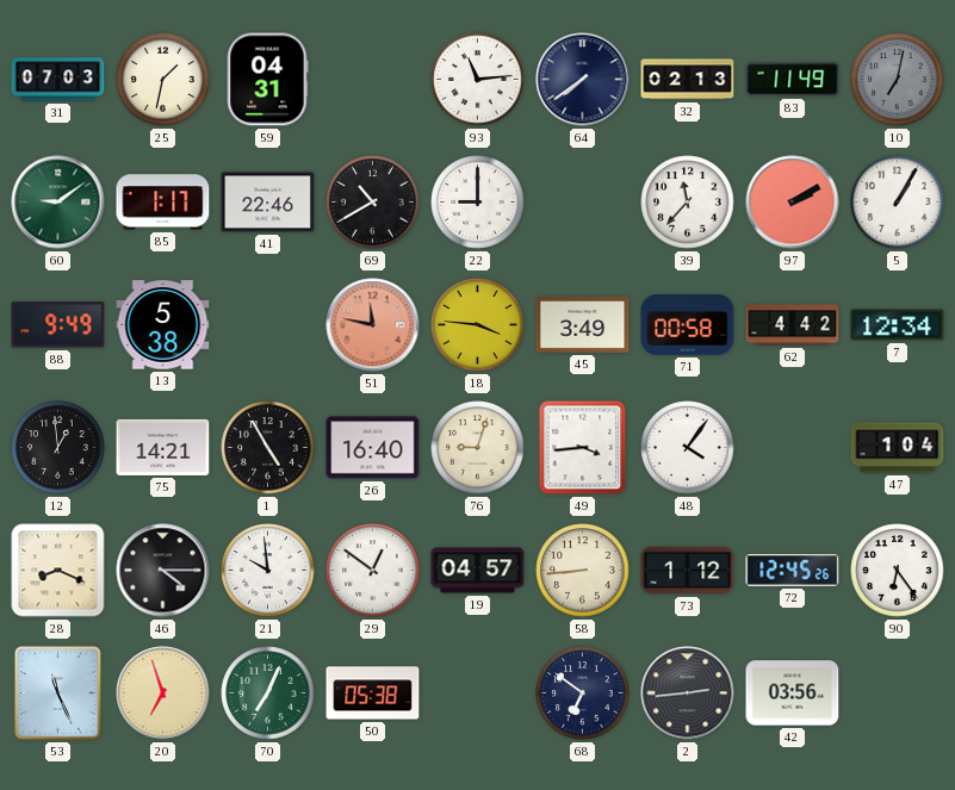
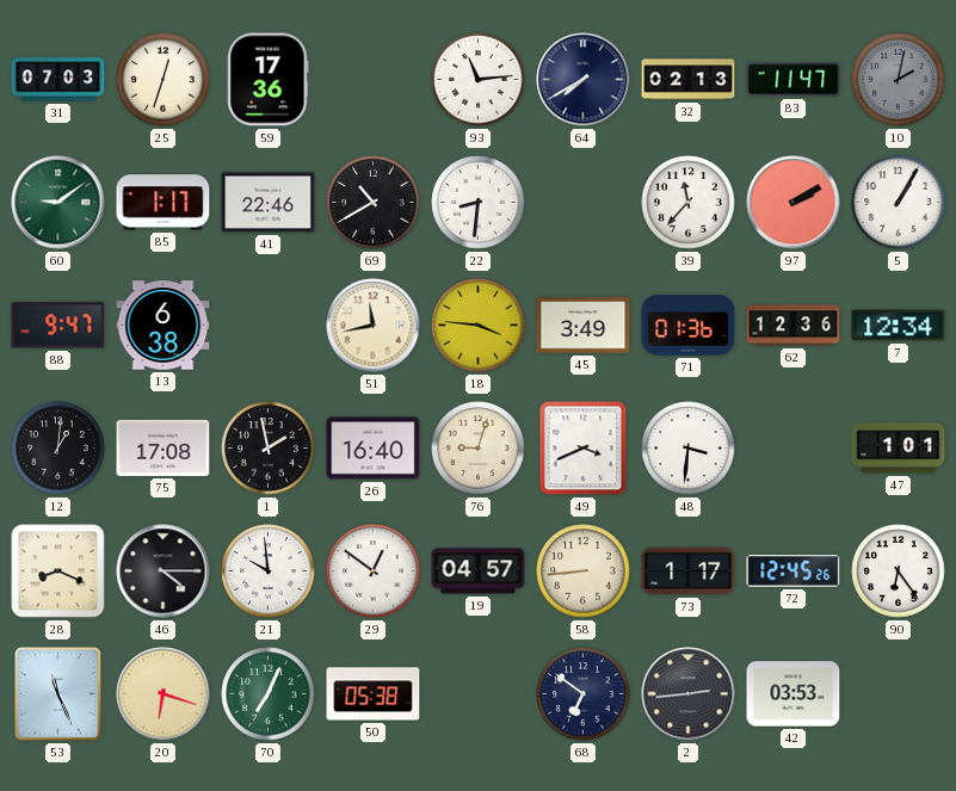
25: 1:32 -> 12:33
59: 04:31 -> 17:36
64: 7:39 -> 7:40
83: 11:49 -> 11:47
10: 7:02 -> 2:02
22: 9:00 -> 8:31
88: 9:49 -> 9:47
13: 5:38 -> 6:38
51: 11:47 -> 11:43
51 dial: salmon -> cream
71: 00:58 -> 01:36
62: 4:42 -> 12:36
12: 12:59 -> 1:01
75: 14:21 -> 17:08
1: 4:55 -> 1:58
49: 3:44 -> 3:41
48: 4:06 -> 3:31
47: 1:04 -> 1:01
73: 1:12 -> 1:17
20: 6:57 -> 6:18
42: 03:56 -> 03:53
